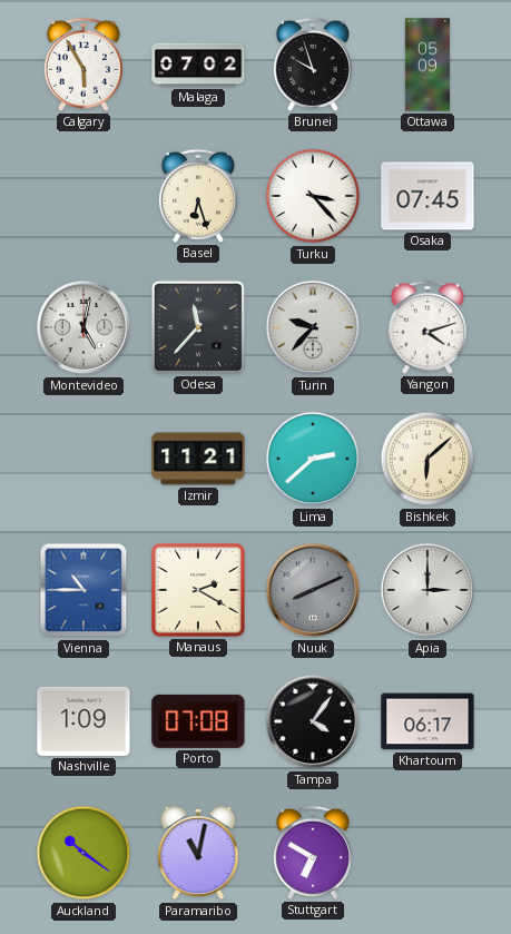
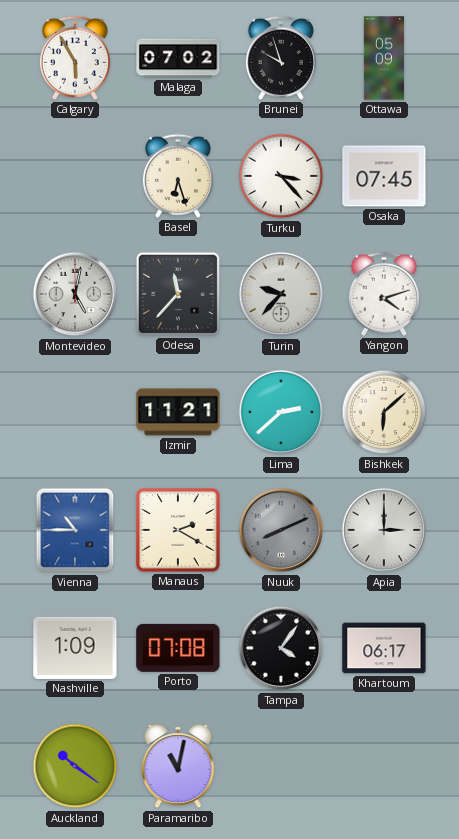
Stuttgart: 6:50 -> none
